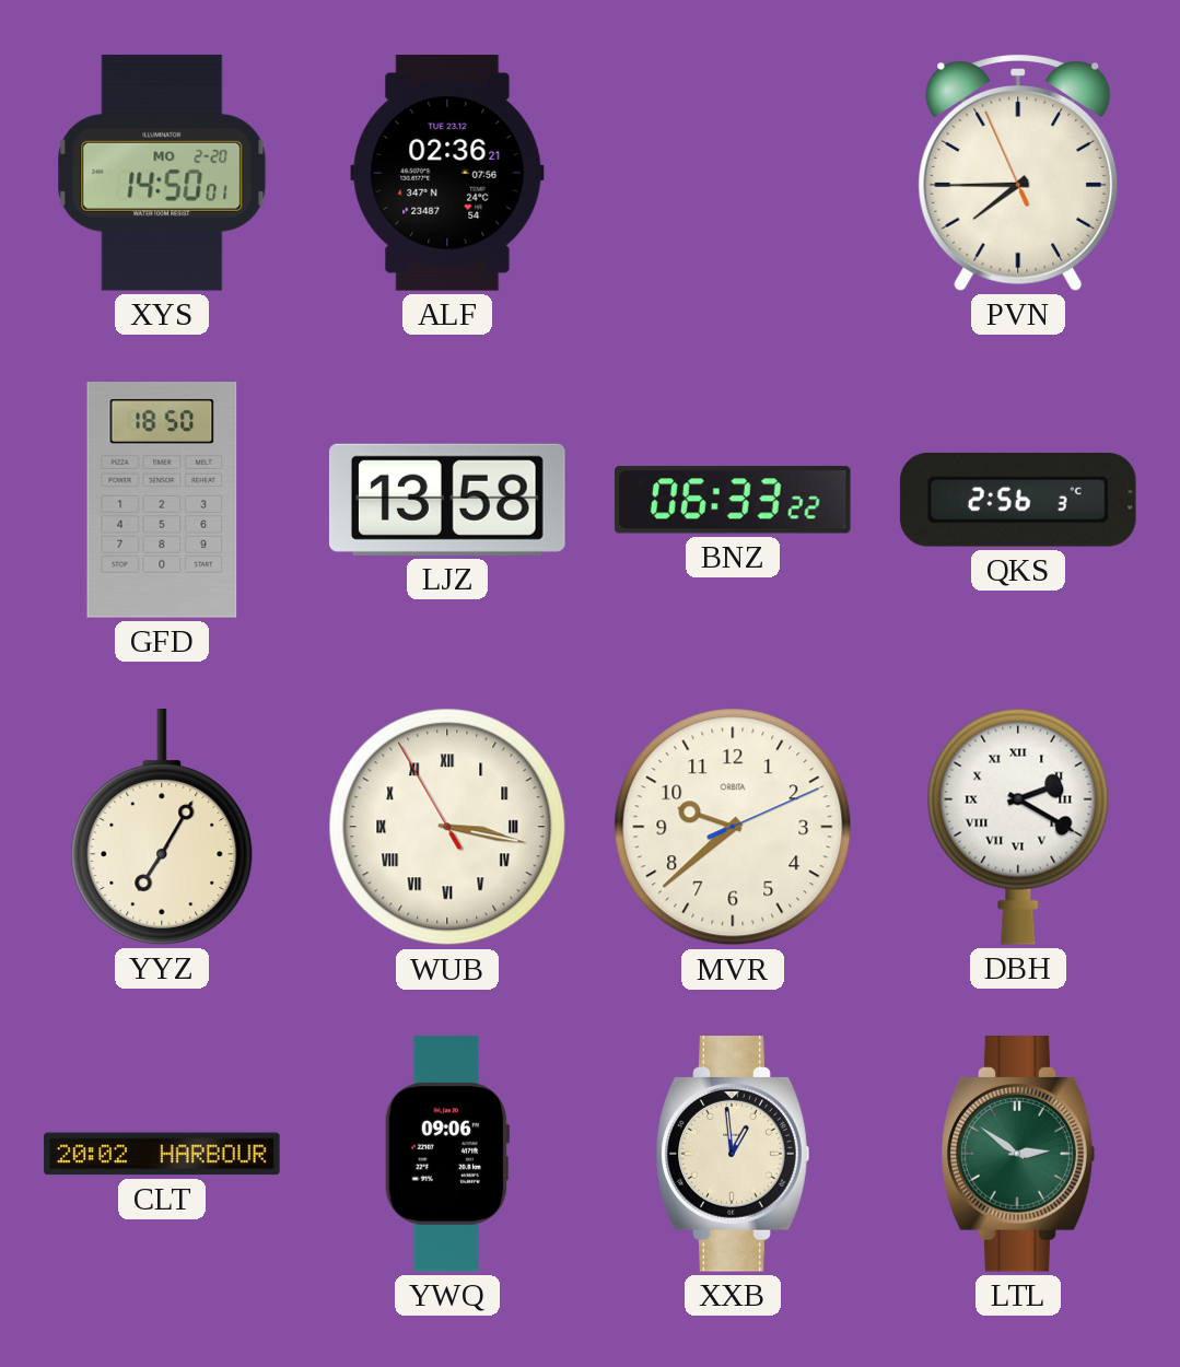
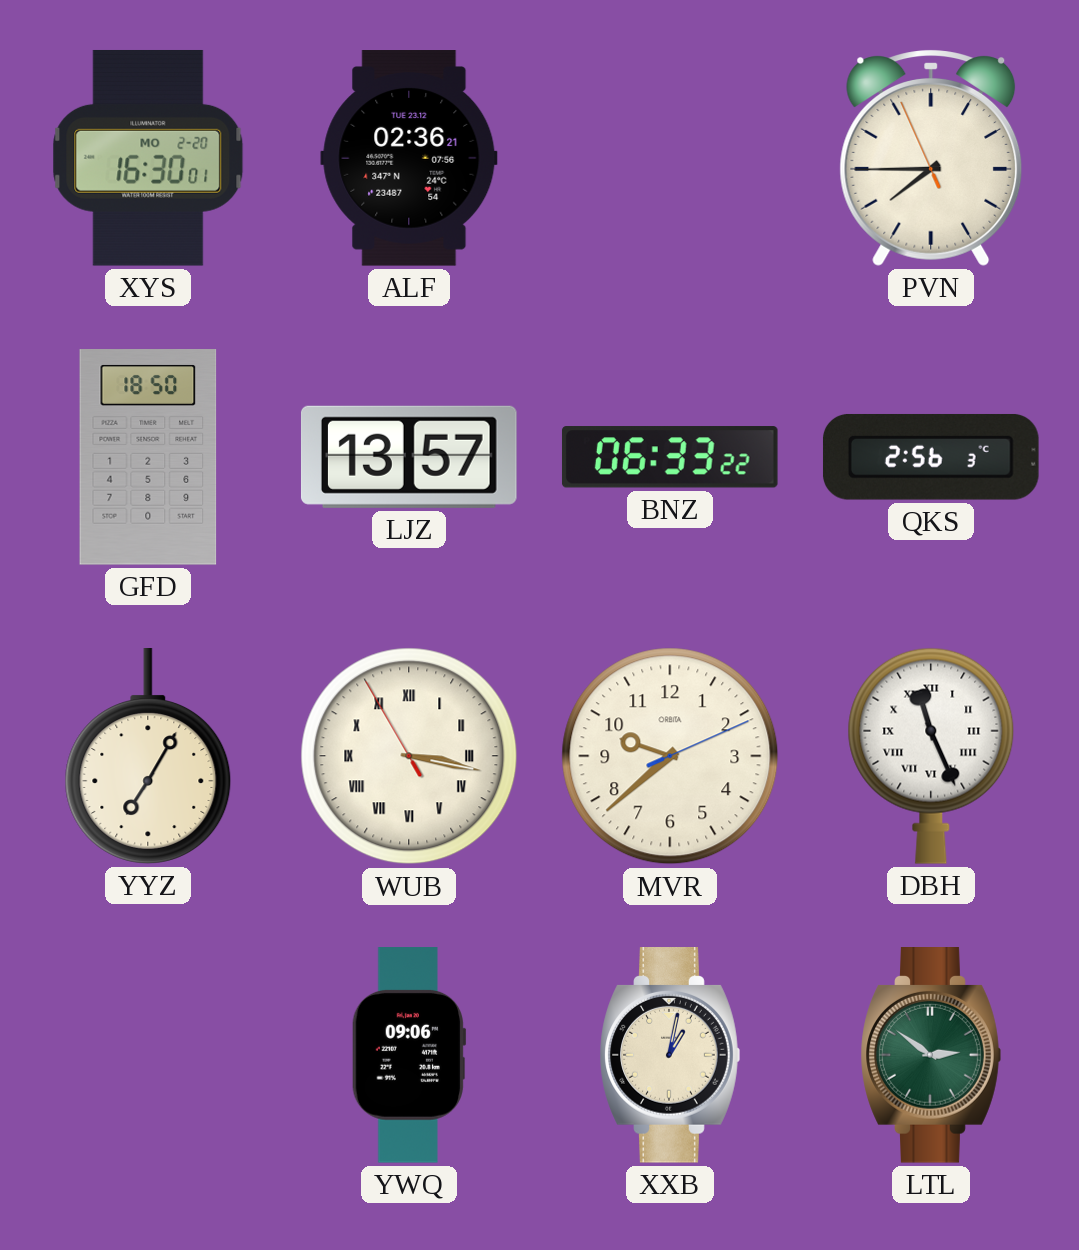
XYS: 14:50 -> 16:30
LJZ: 13:58 -> 13:57
DBH: 2:20 -> 11:26
CLT: 20:02 -> none
XXB: 12:59 -> 1:02
